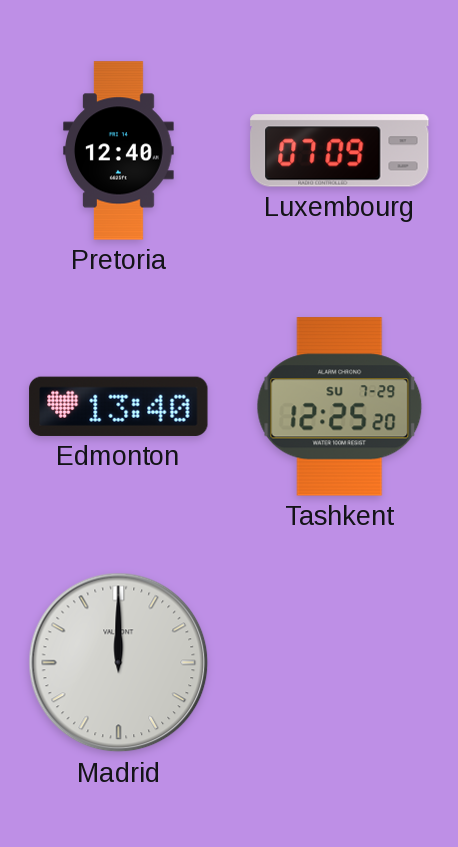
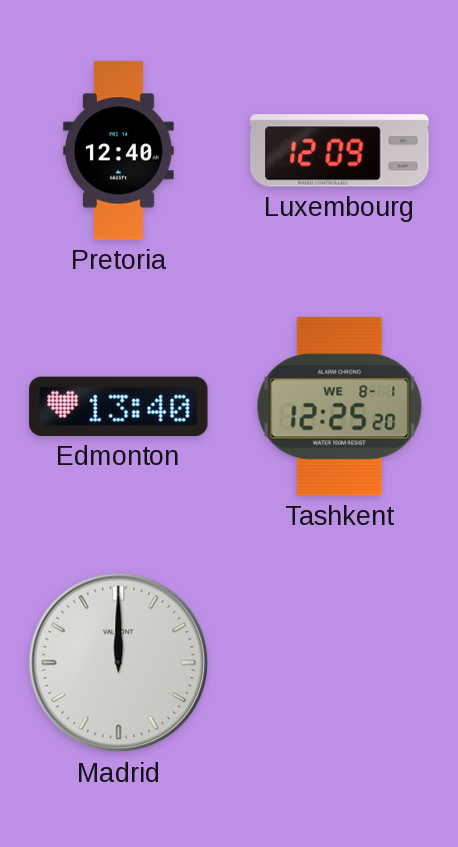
Luxembourg: 07:09 -> 12:09
Tashkent date: SU 7-29 -> WE 8-1
